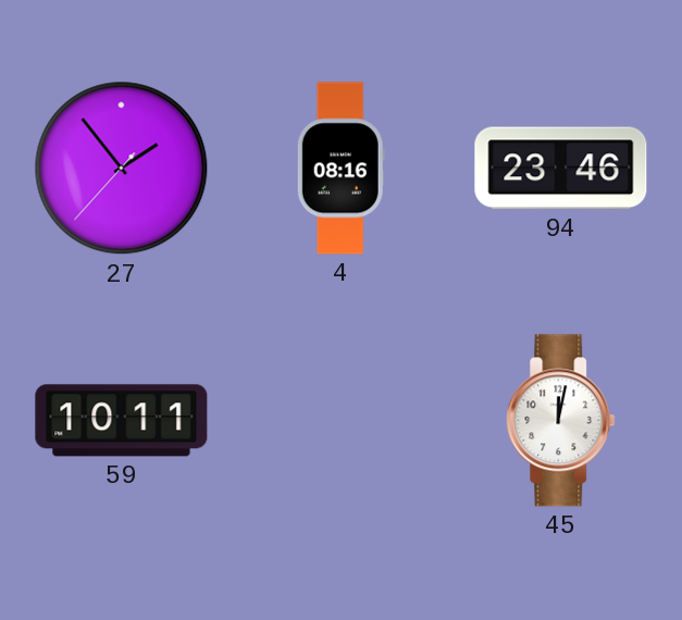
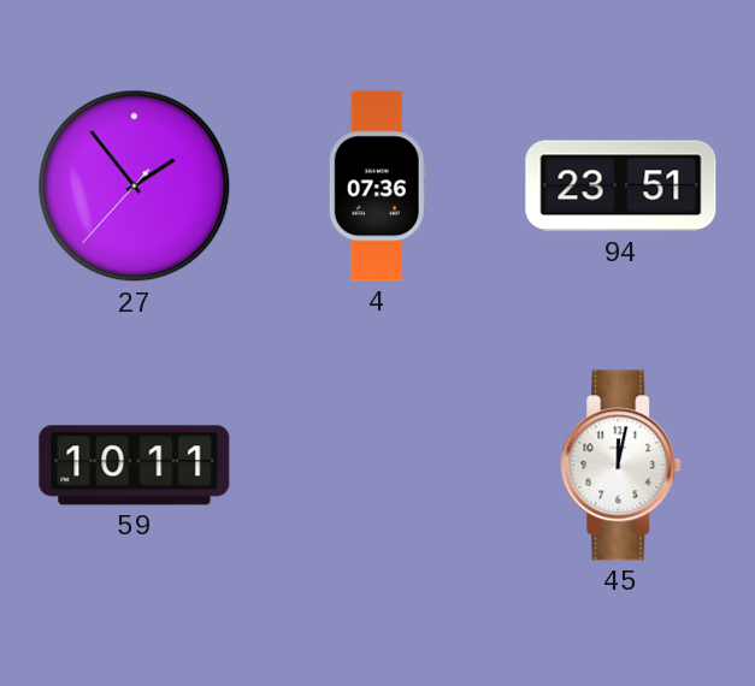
4: 08:16 -> 07:36
94: 23:46 -> 23:51
